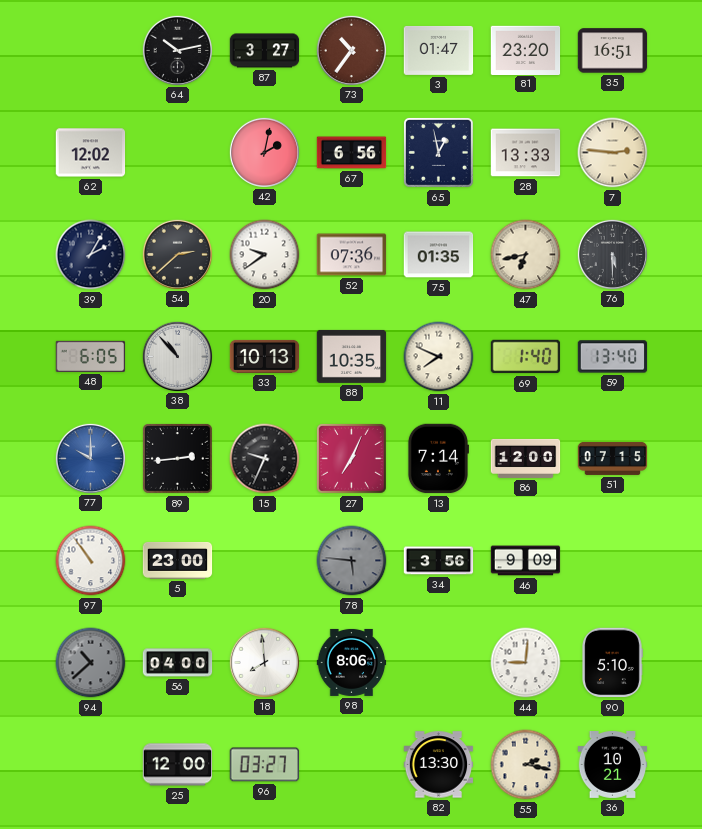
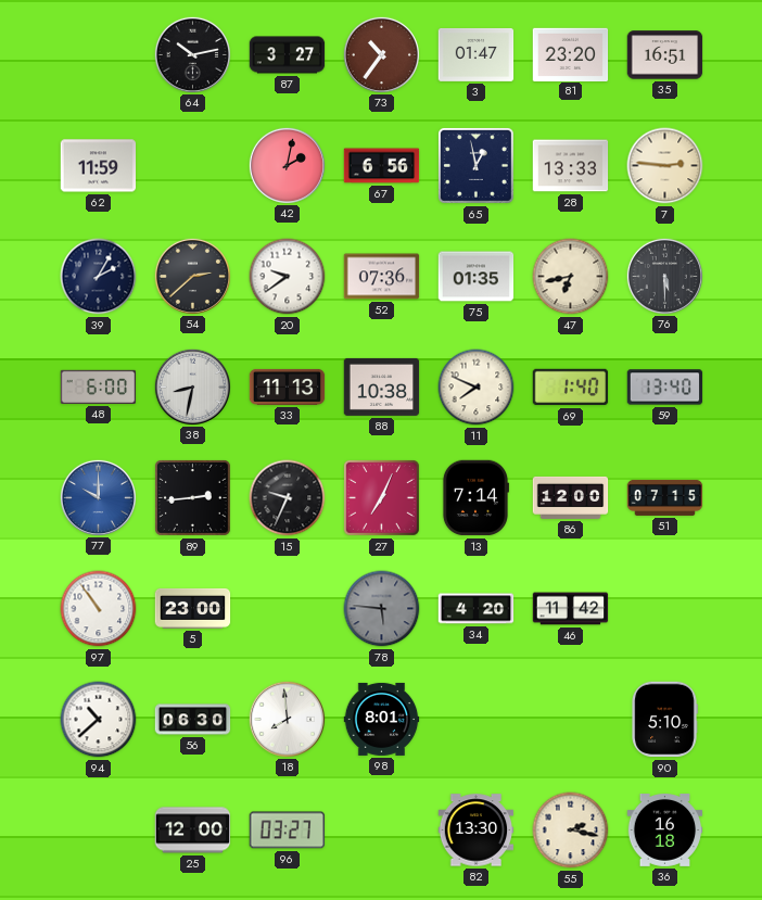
62: 12:02 -> 11:59
48: 6:05 -> 6:00
38: 10:53 -> 8:32
33: 10:13 -> 11:13
88: 10:35 -> 10:38
34: 3:56 -> 4:20
46: 9:09 -> 11:42
94 dial: grey -> white
56: 04:00 -> 06:30
98: 8:06 -> 8:01
44: 9:01 -> none
36: 10:21 -> 16:18
